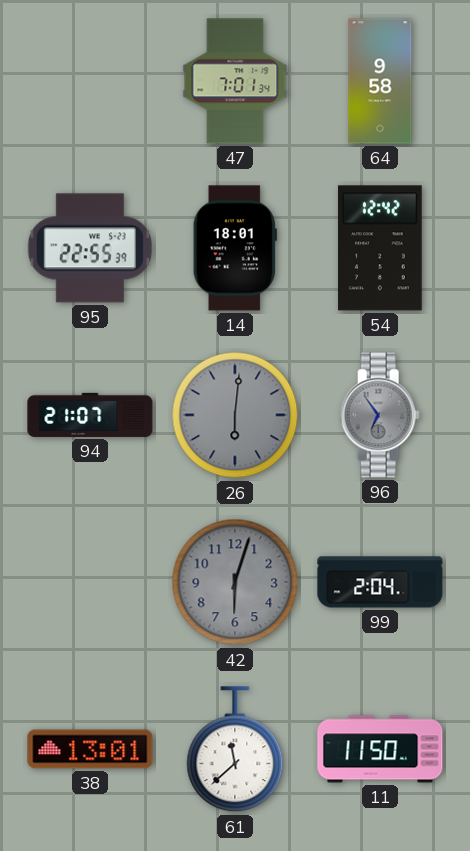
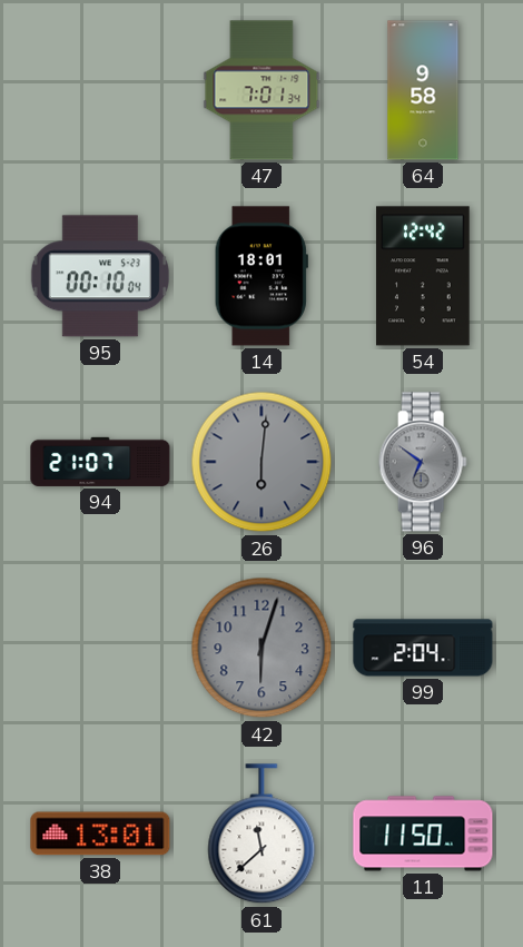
95: 22:55 -> 00:10
96: 6:54 -> 6:51
